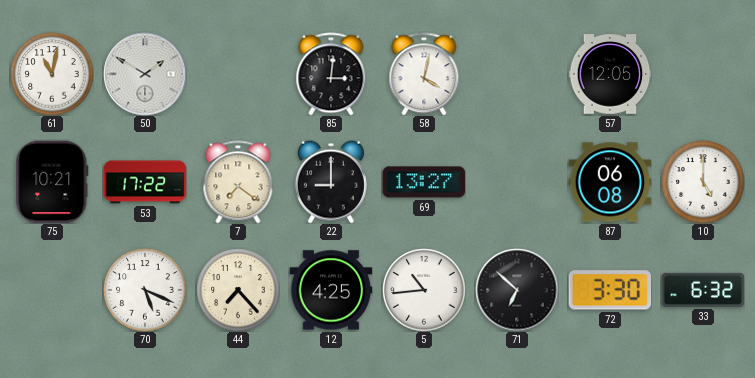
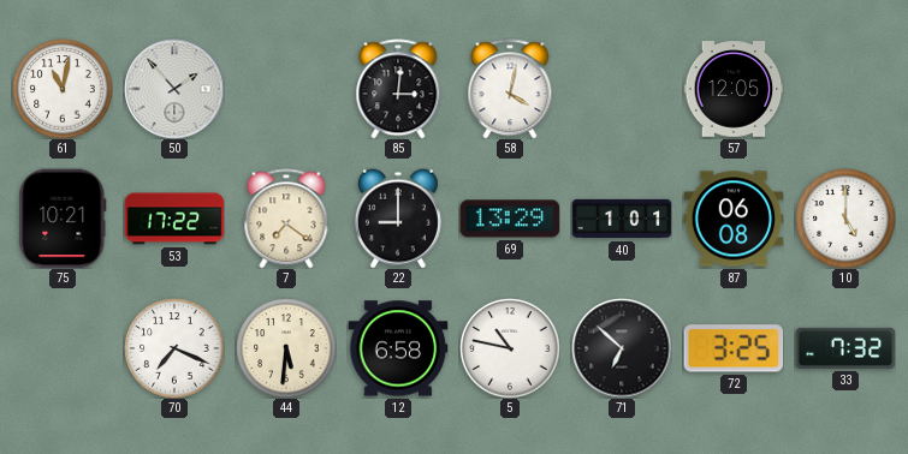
50: 1:50 -> 1:53
69: 13:27 -> 13:29
40: none -> 1:01
70: 5:19 -> 7:19
44: 7:23 -> 5:31
12: 4:25 -> 6:58
5: 10:44 -> 10:47
72: 3:30 -> 3:25
33: 6:32 -> 7:32
